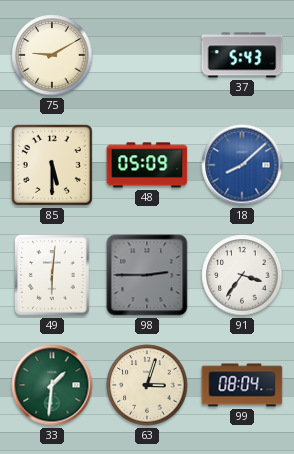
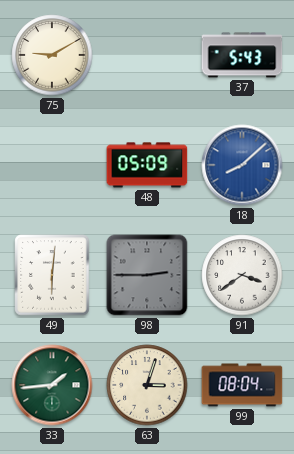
85: 5:30 -> none
91: 3:36 -> 3:39
33: 1:31 -> 1:44
